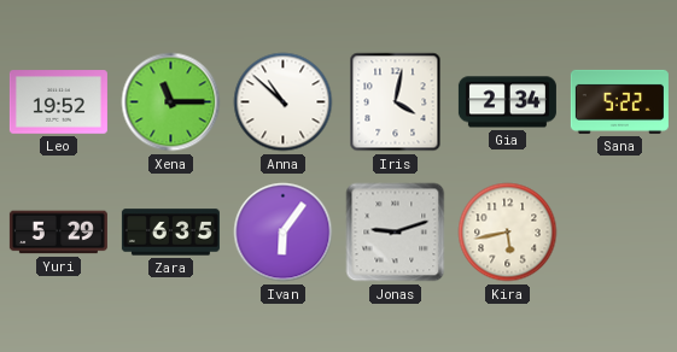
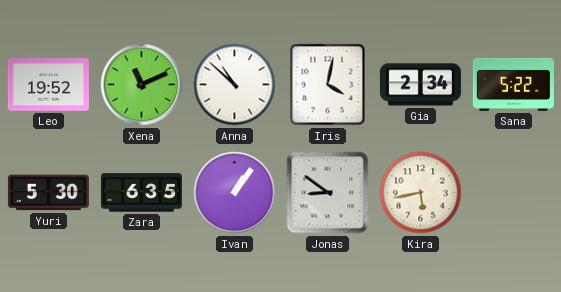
Xena: 11:15 -> 11:11
Yuri: 5:29 -> 5:30
Ivan: 6:06 -> 1:06
Jonas: 9:12 -> 8:51
